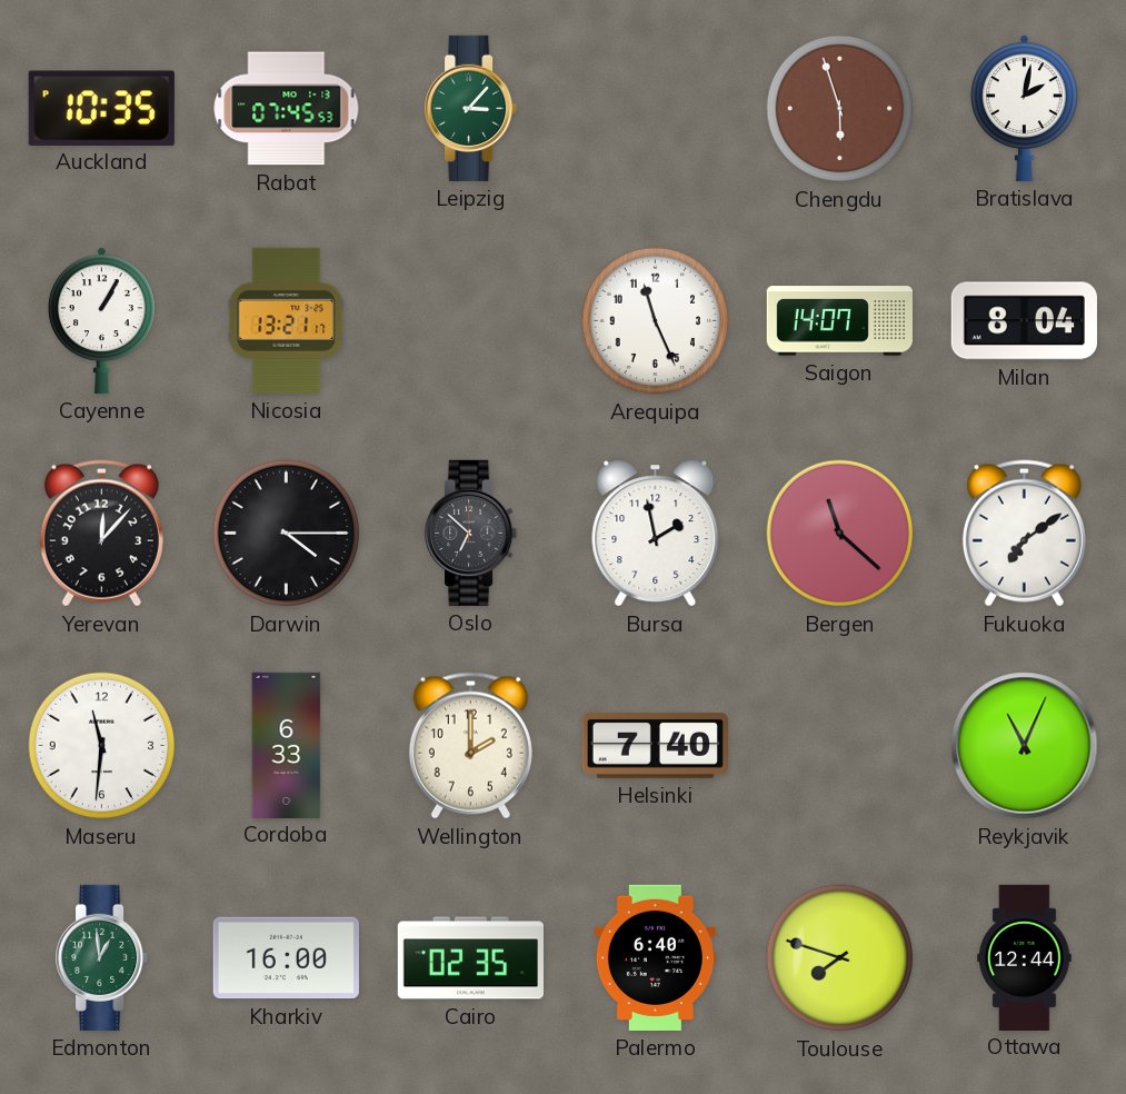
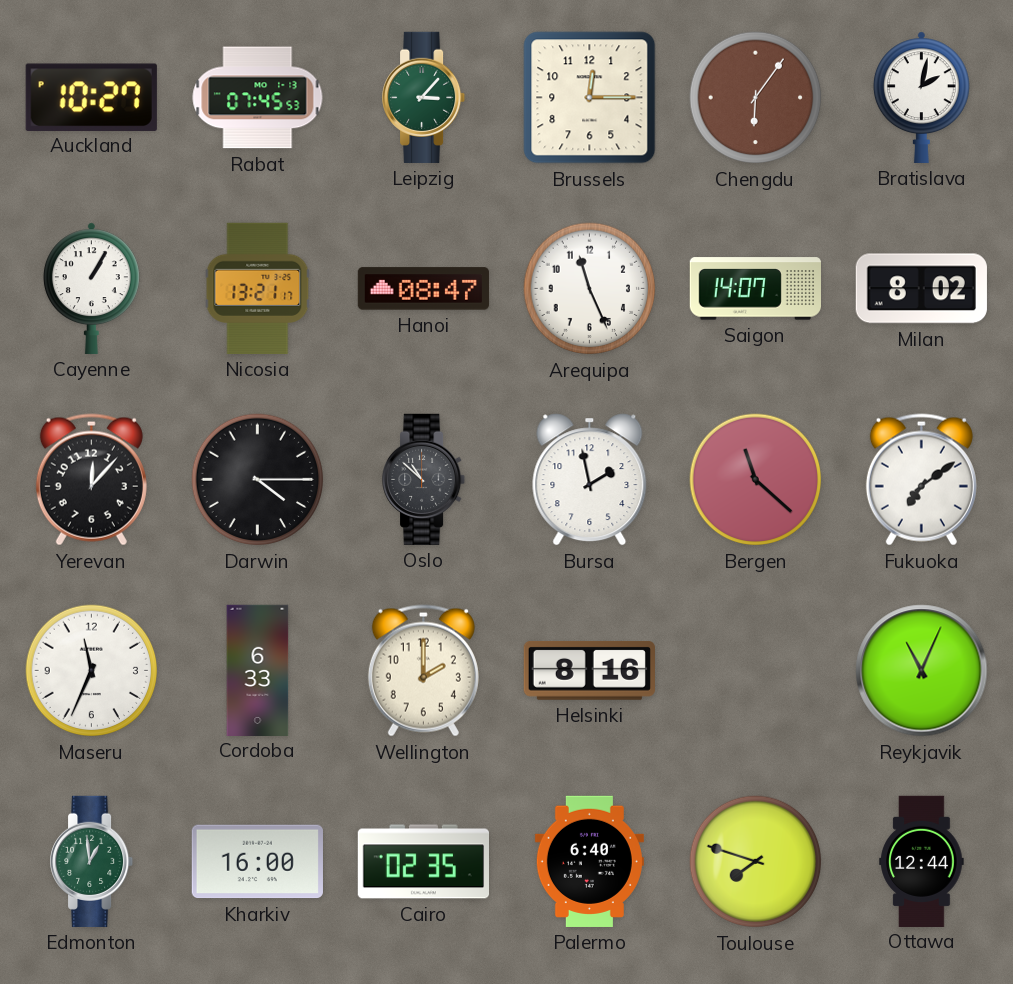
Auckland: 10:35 -> 10:27
Brussels: none -> 12:15
Chengdu: 5:57 -> 6:06
Hanoi: none -> 08:47
Milan: 8:04 -> 8:02
Oslo: 6:52 -> 10:52
Maseru: 11:31 -> 11:34
Helsinki: 7:40 -> 8:16
